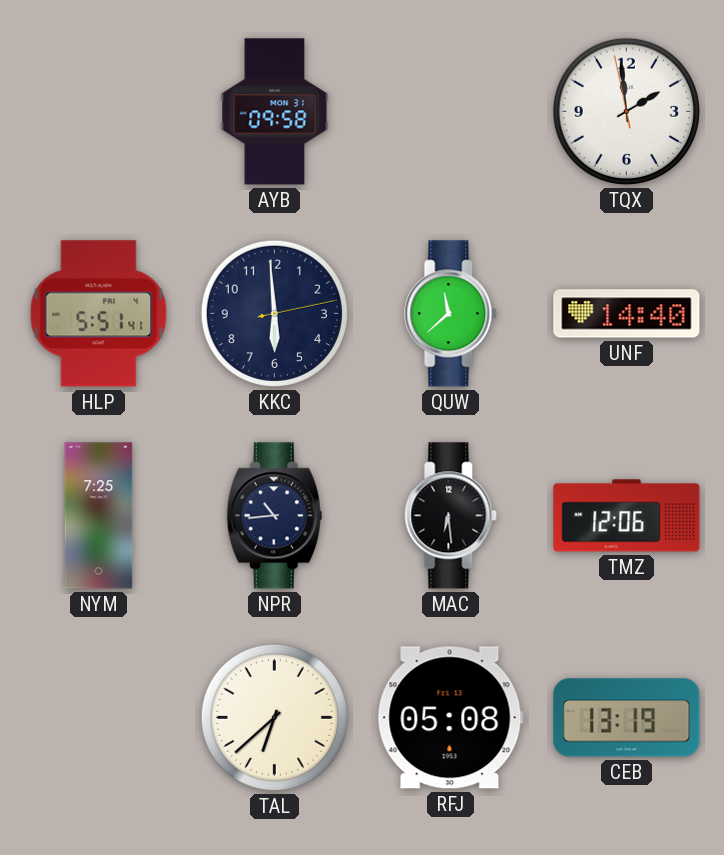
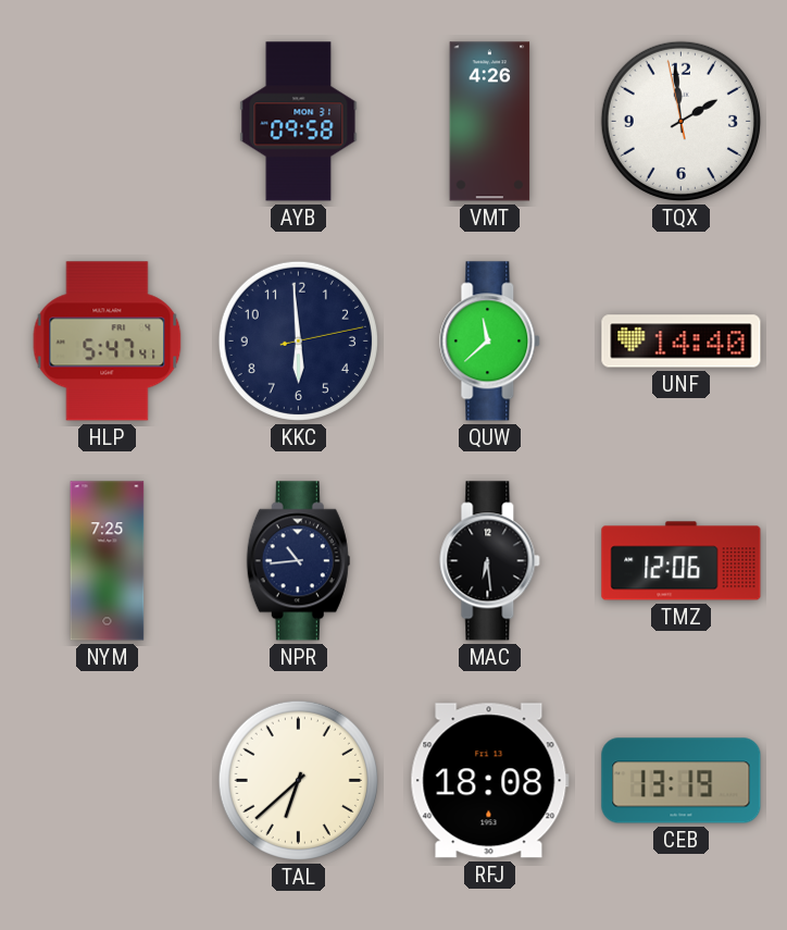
VMT: none -> 4:26
HLP: 5:51 -> 5:47
RFJ: 05:08 -> 18:08
